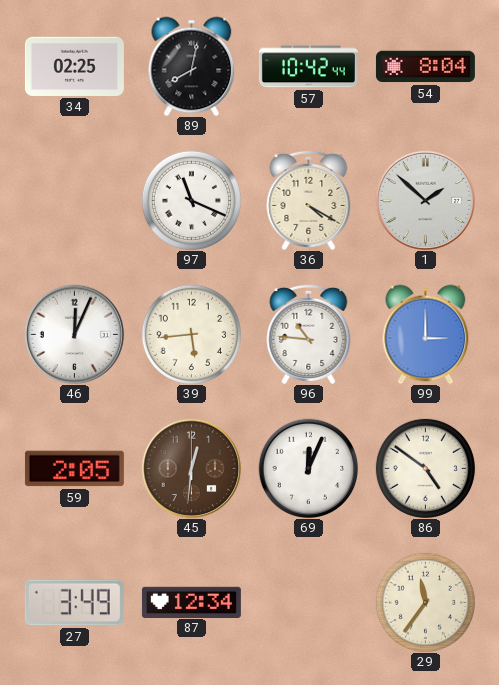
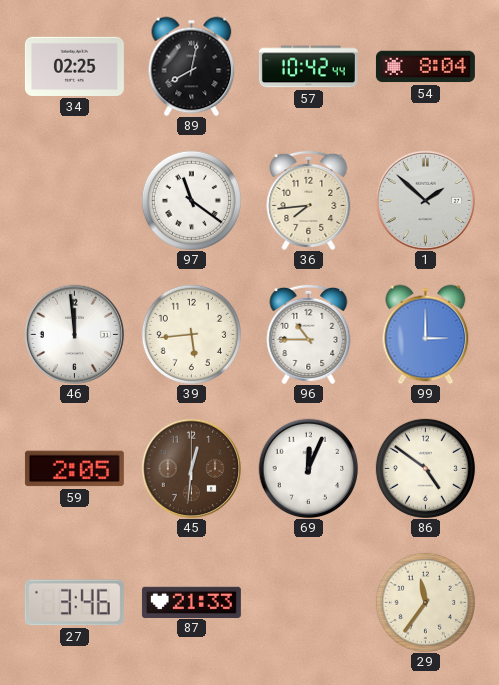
97: 11:19 -> 11:21
36: 4:20 -> 7:44
46: 12:04 -> 11:59
96: 10:46 -> 10:45
27: 3:49 -> 3:46
87: 12:34 -> 21:33
